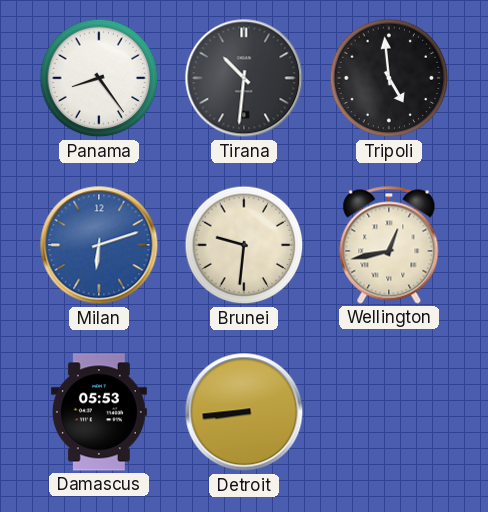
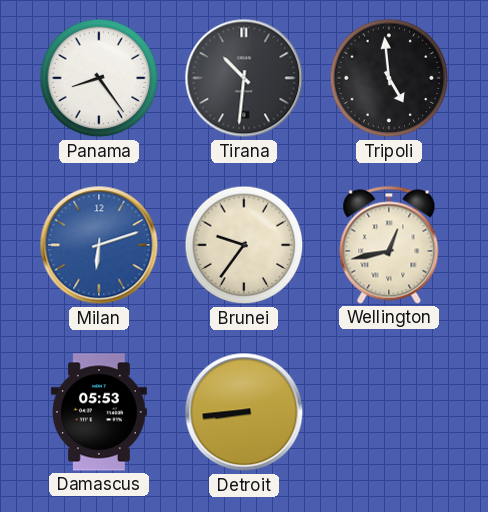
Brunei: 9:31 -> 9:36
